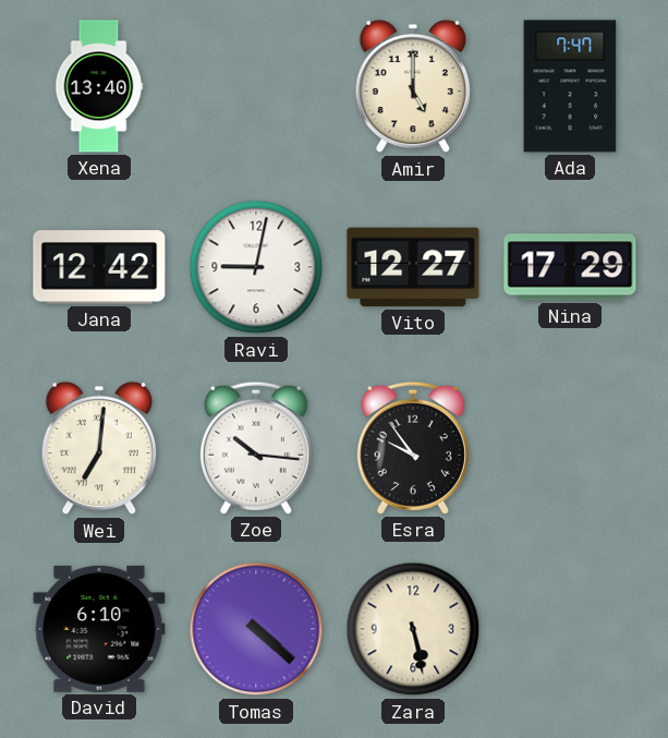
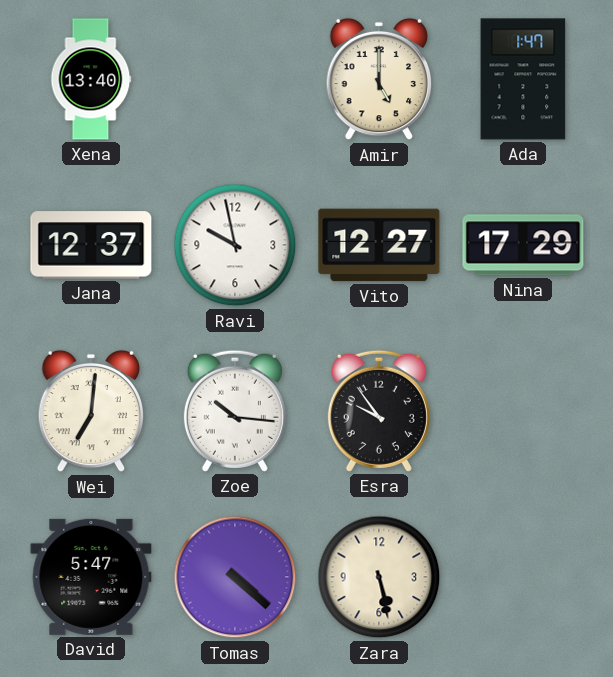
Ada: 7:47 -> 1:47
Jana: 12:42 -> 12:37
Ravi: 9:02 -> 9:58
David: 6:10 -> 5:47
